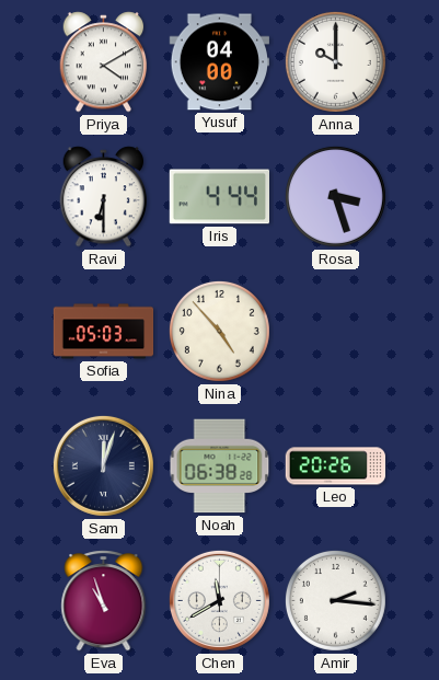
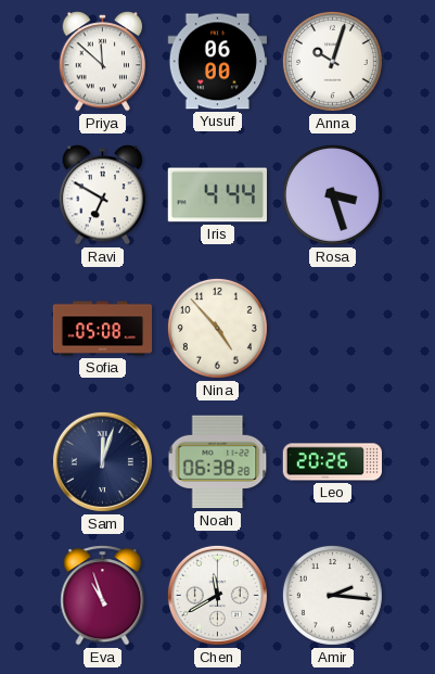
Priya: 4:10 -> 11:52
Yusuf: 04:00 -> 06:00
Anna: 10:00 -> 10:03
Ravi: 6:30 -> 6:50
Sofia: 05:03 -> 05:08
